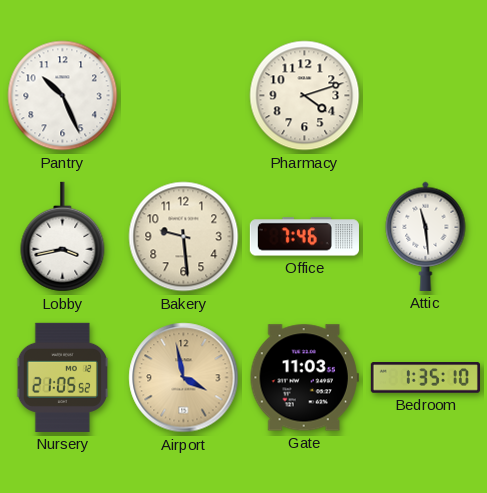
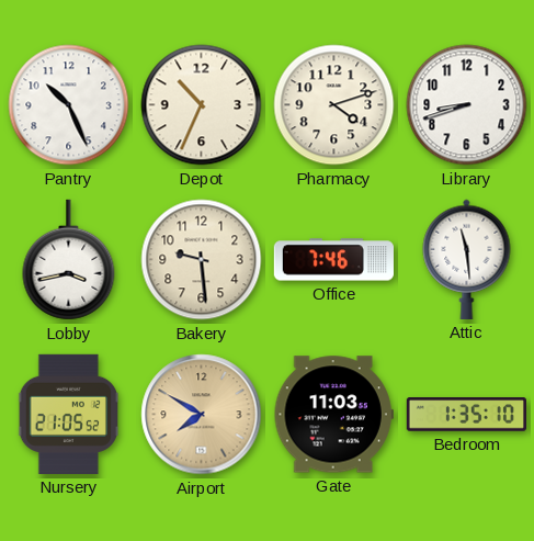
Depot: none -> 10:34
Library: none -> 8:42
Airport: 3:58 -> 7:50
